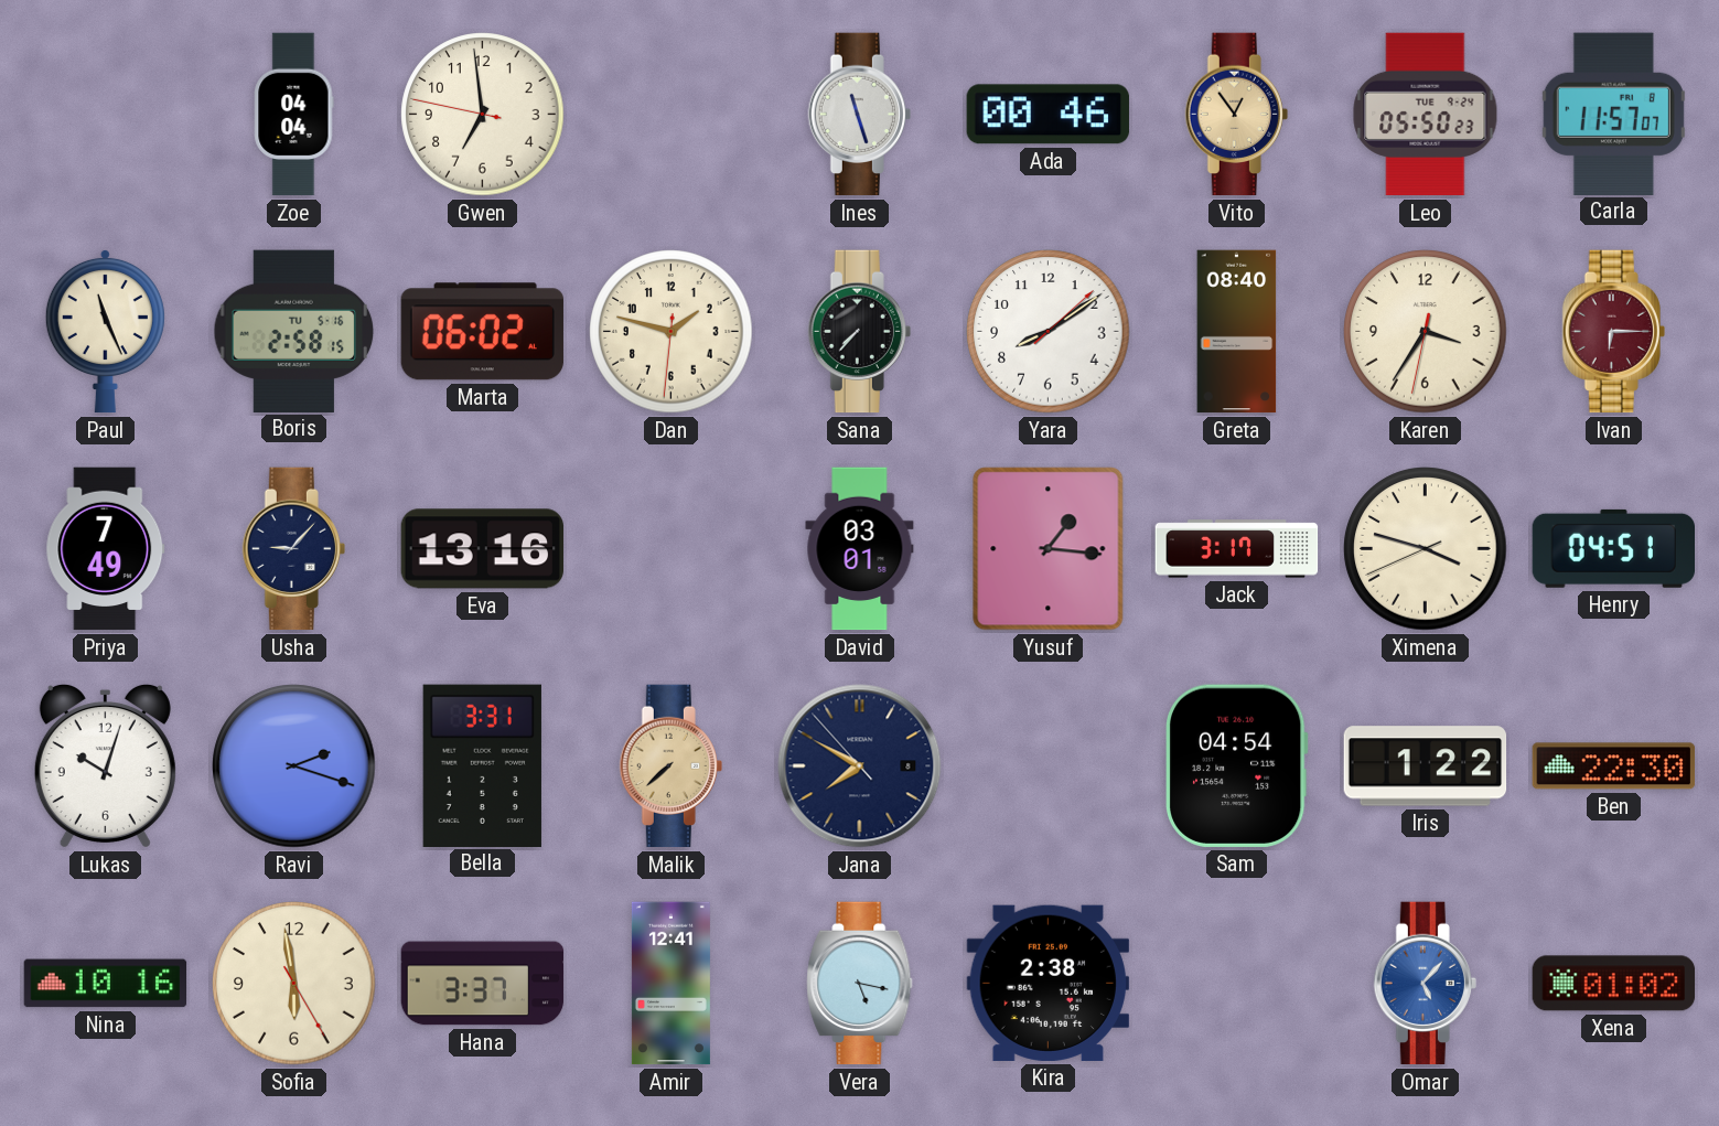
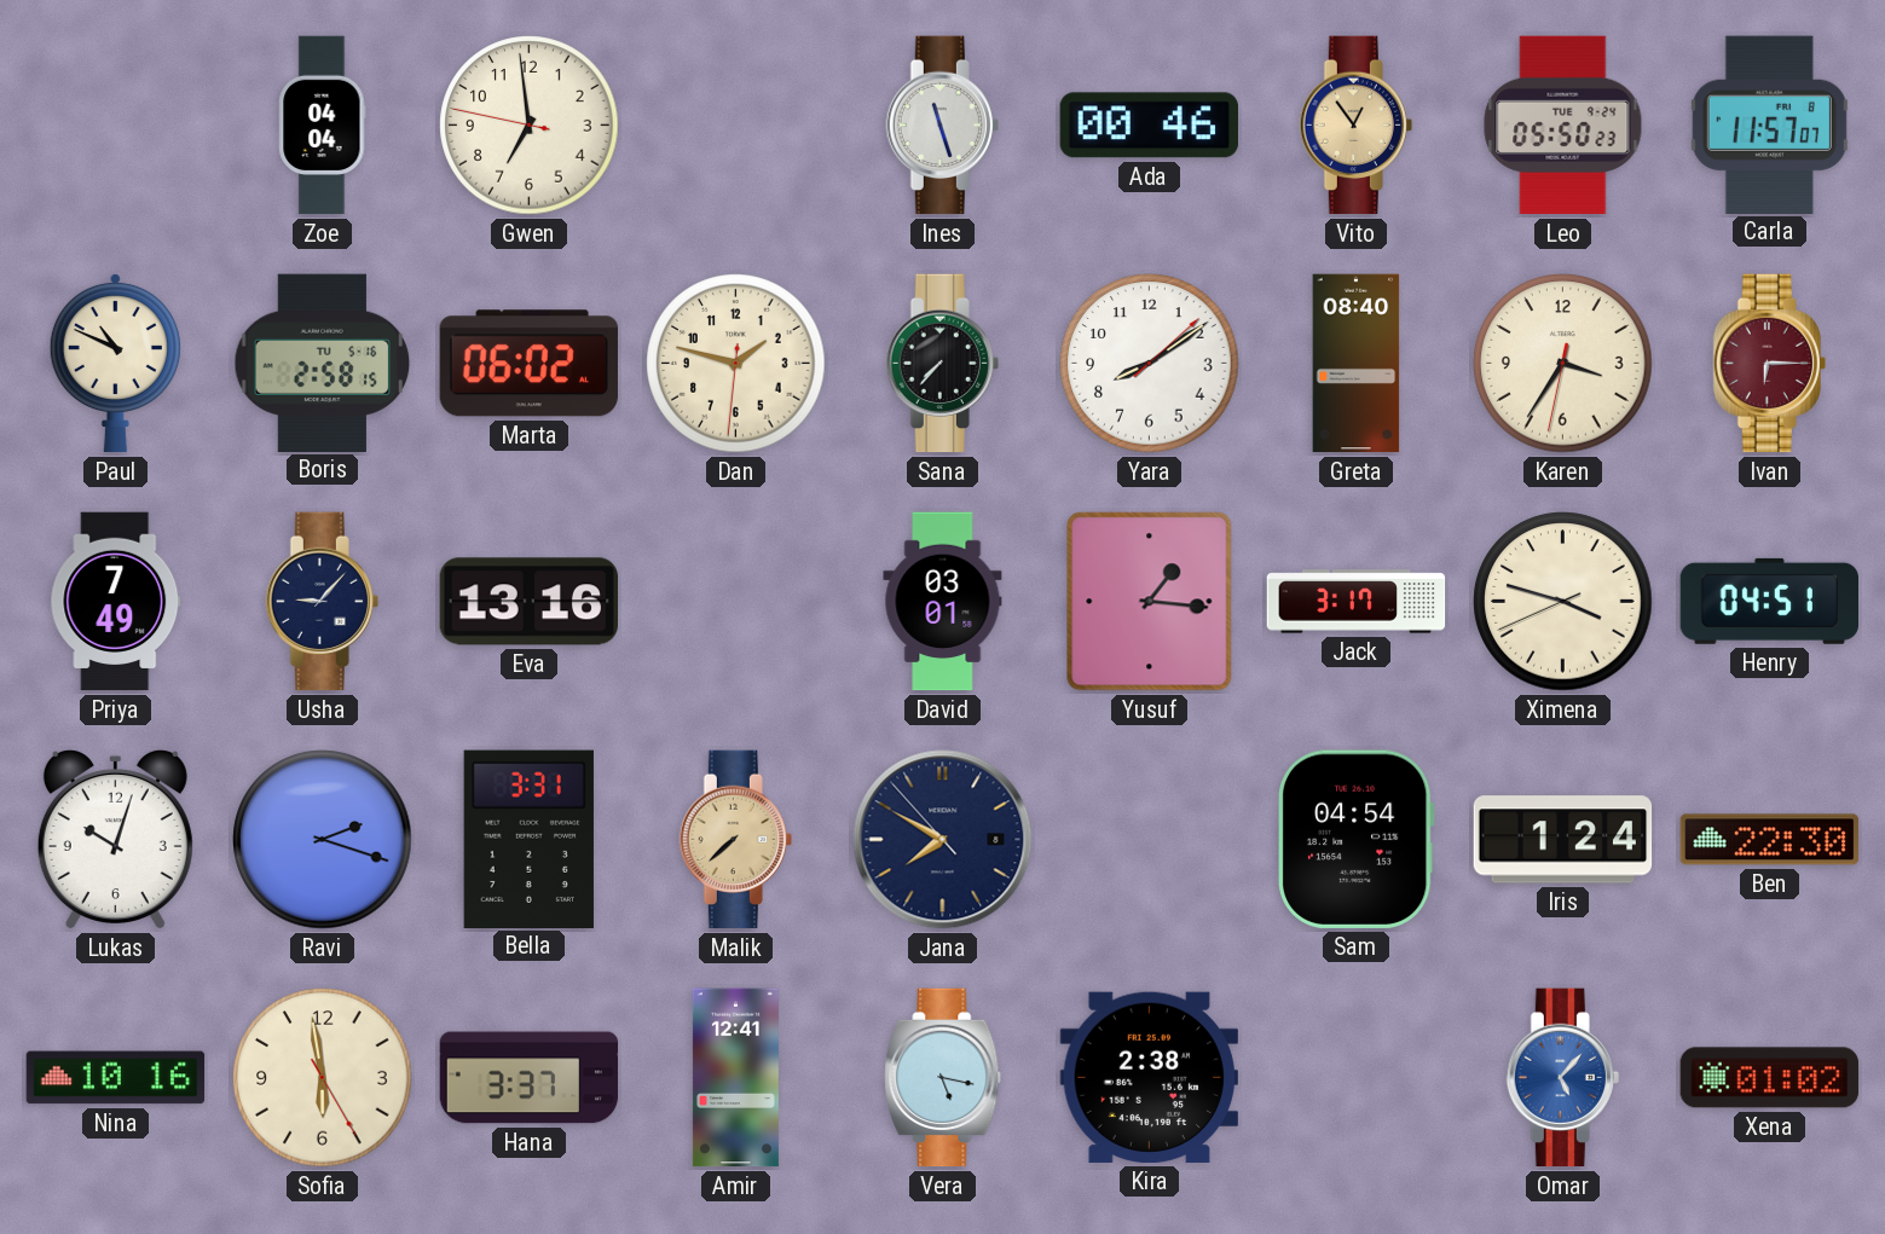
Paul: 11:26 -> 10:49
Iris: 1:22 -> 1:24
